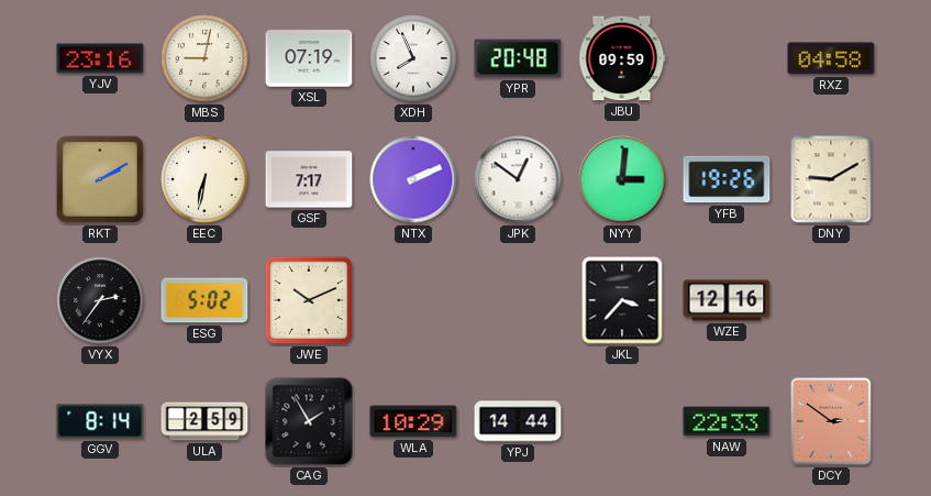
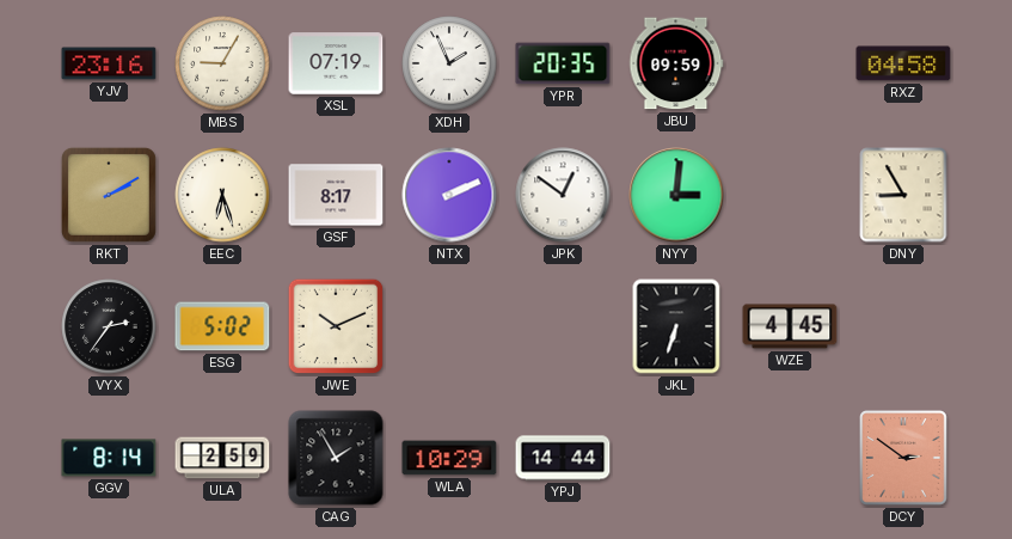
MBS: 9:02 -> 9:05
XDH: 7:56 -> 1:56
YPR: 20:48 -> 20:35
EEC: 6:32 -> 6:27
GSF: 7:17 -> 8:17
YFB: 19:26 -> none
DNY: 9:10 -> 8:55
JKL: 3:37 -> 6:33
WZE: 12:16 -> 4:45
NAW: 22:33 -> none
